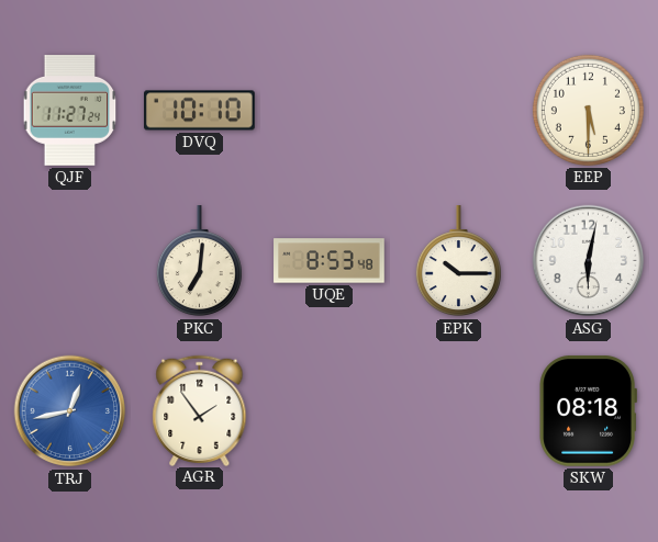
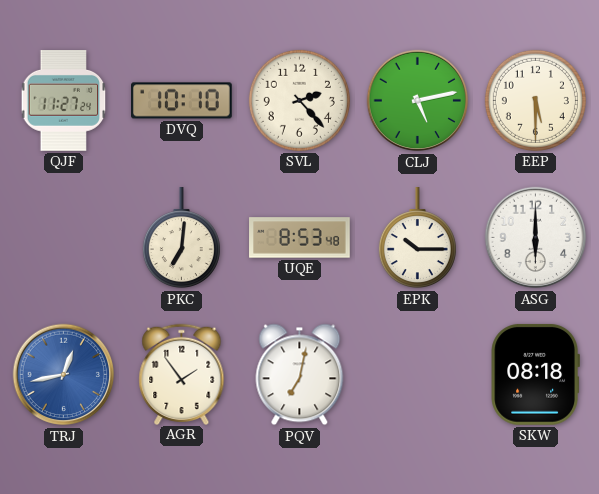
SVL: none -> 2:23
CLJ: none -> 5:13
ASG: 6:02 -> 6:00
PQV: none -> 7:02
